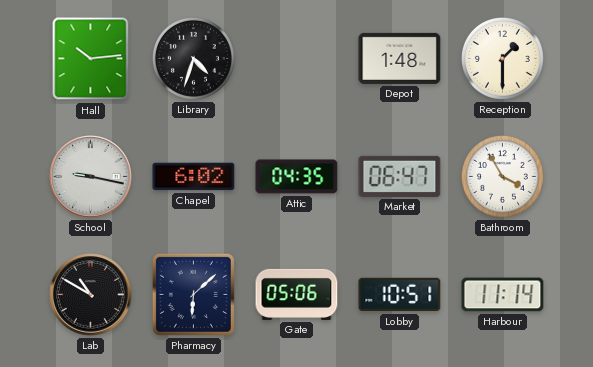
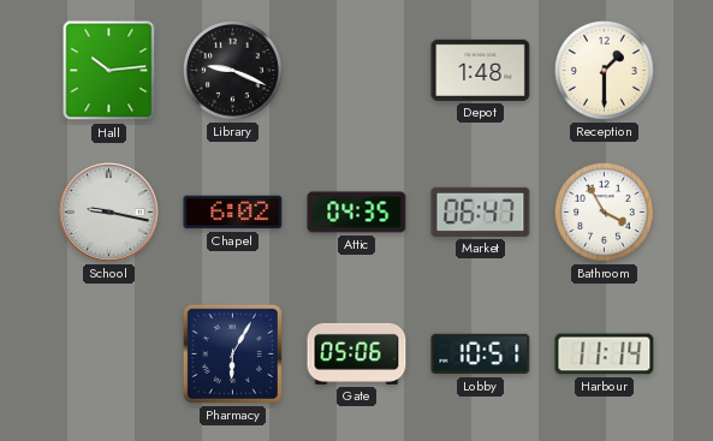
Library: 4:33 -> 9:19
Lab: 10:50 -> none
Pharmacy: 6:08 -> 6:05
